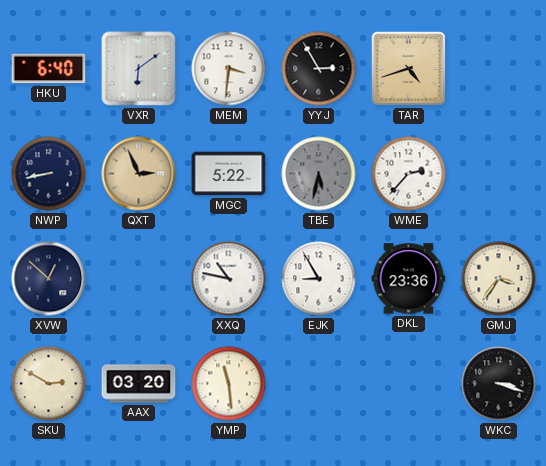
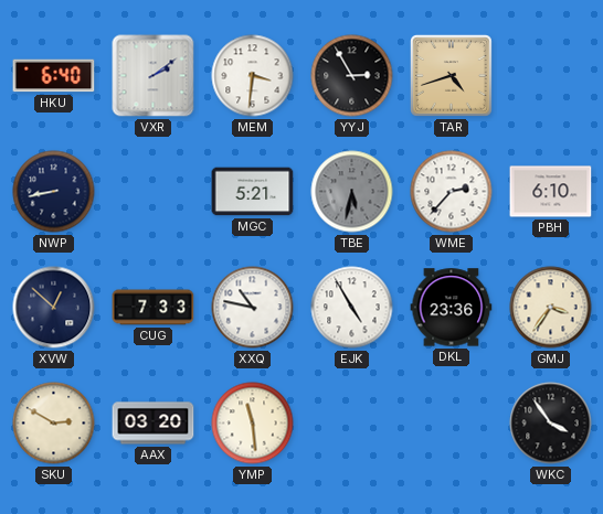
VXR: 6:09 -> 2:09
QXT: 2:56 -> none
MGC: 5:22 -> 5:21
PBH: none -> 6:10
CUG: none -> 7:33
EJK: 8:55 -> 4:55
WKC: 3:18 -> 3:54
